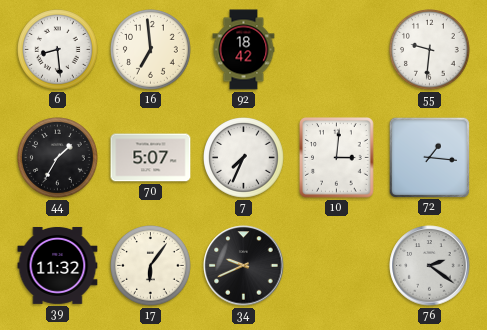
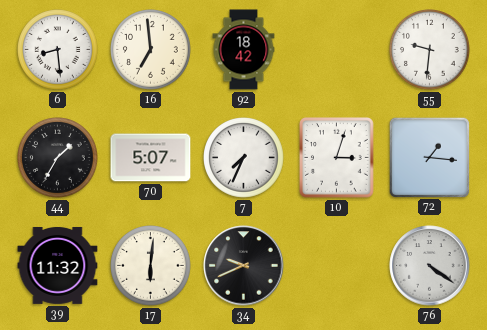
10: 3:01 -> 3:03
17: 6:06 -> 6:01
76: 2:21 -> 4:21
